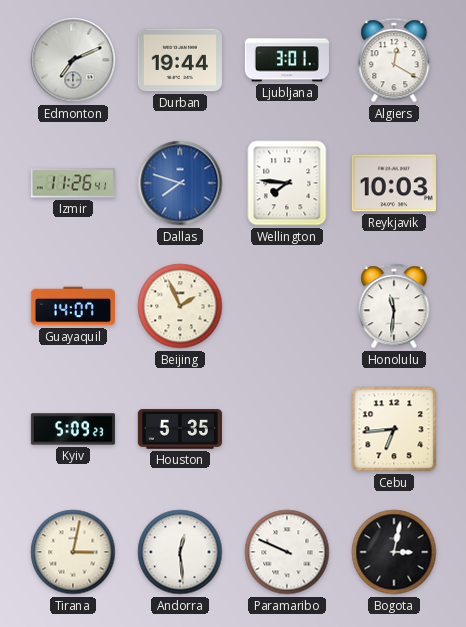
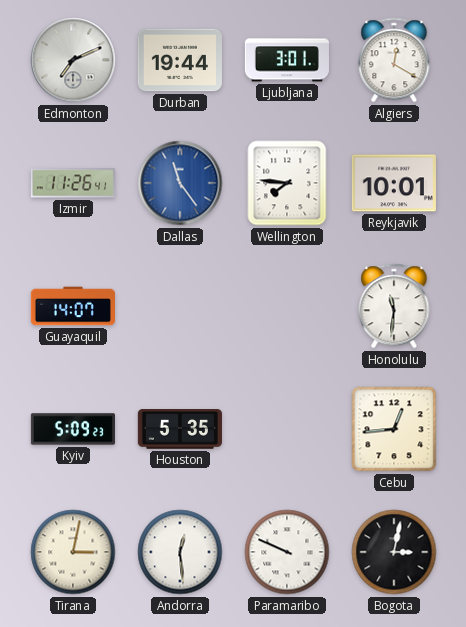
Dallas: 7:48 -> 11:24
Reykjavik: 10:03 -> 10:01
Beijing: 1:56 -> none
Cebu: 6:44 -> 12:44
